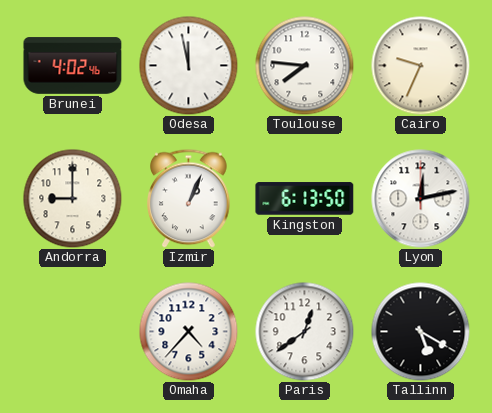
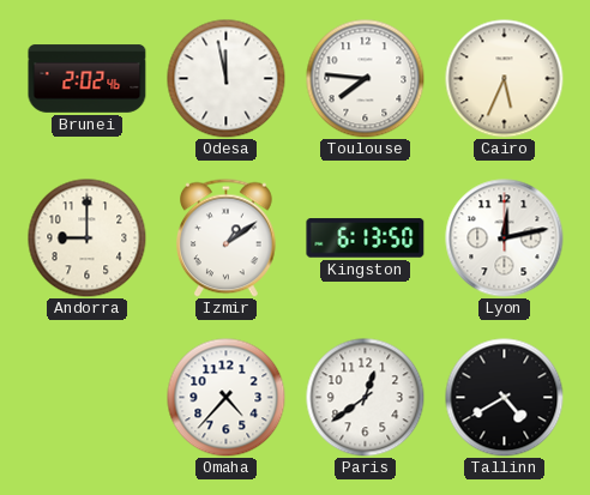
Brunei: 4:02 -> 2:02
Cairo: 9:34 -> 5:34
Izmir: 1:04 -> 1:09
Tallinn: 5:20 -> 4:40
